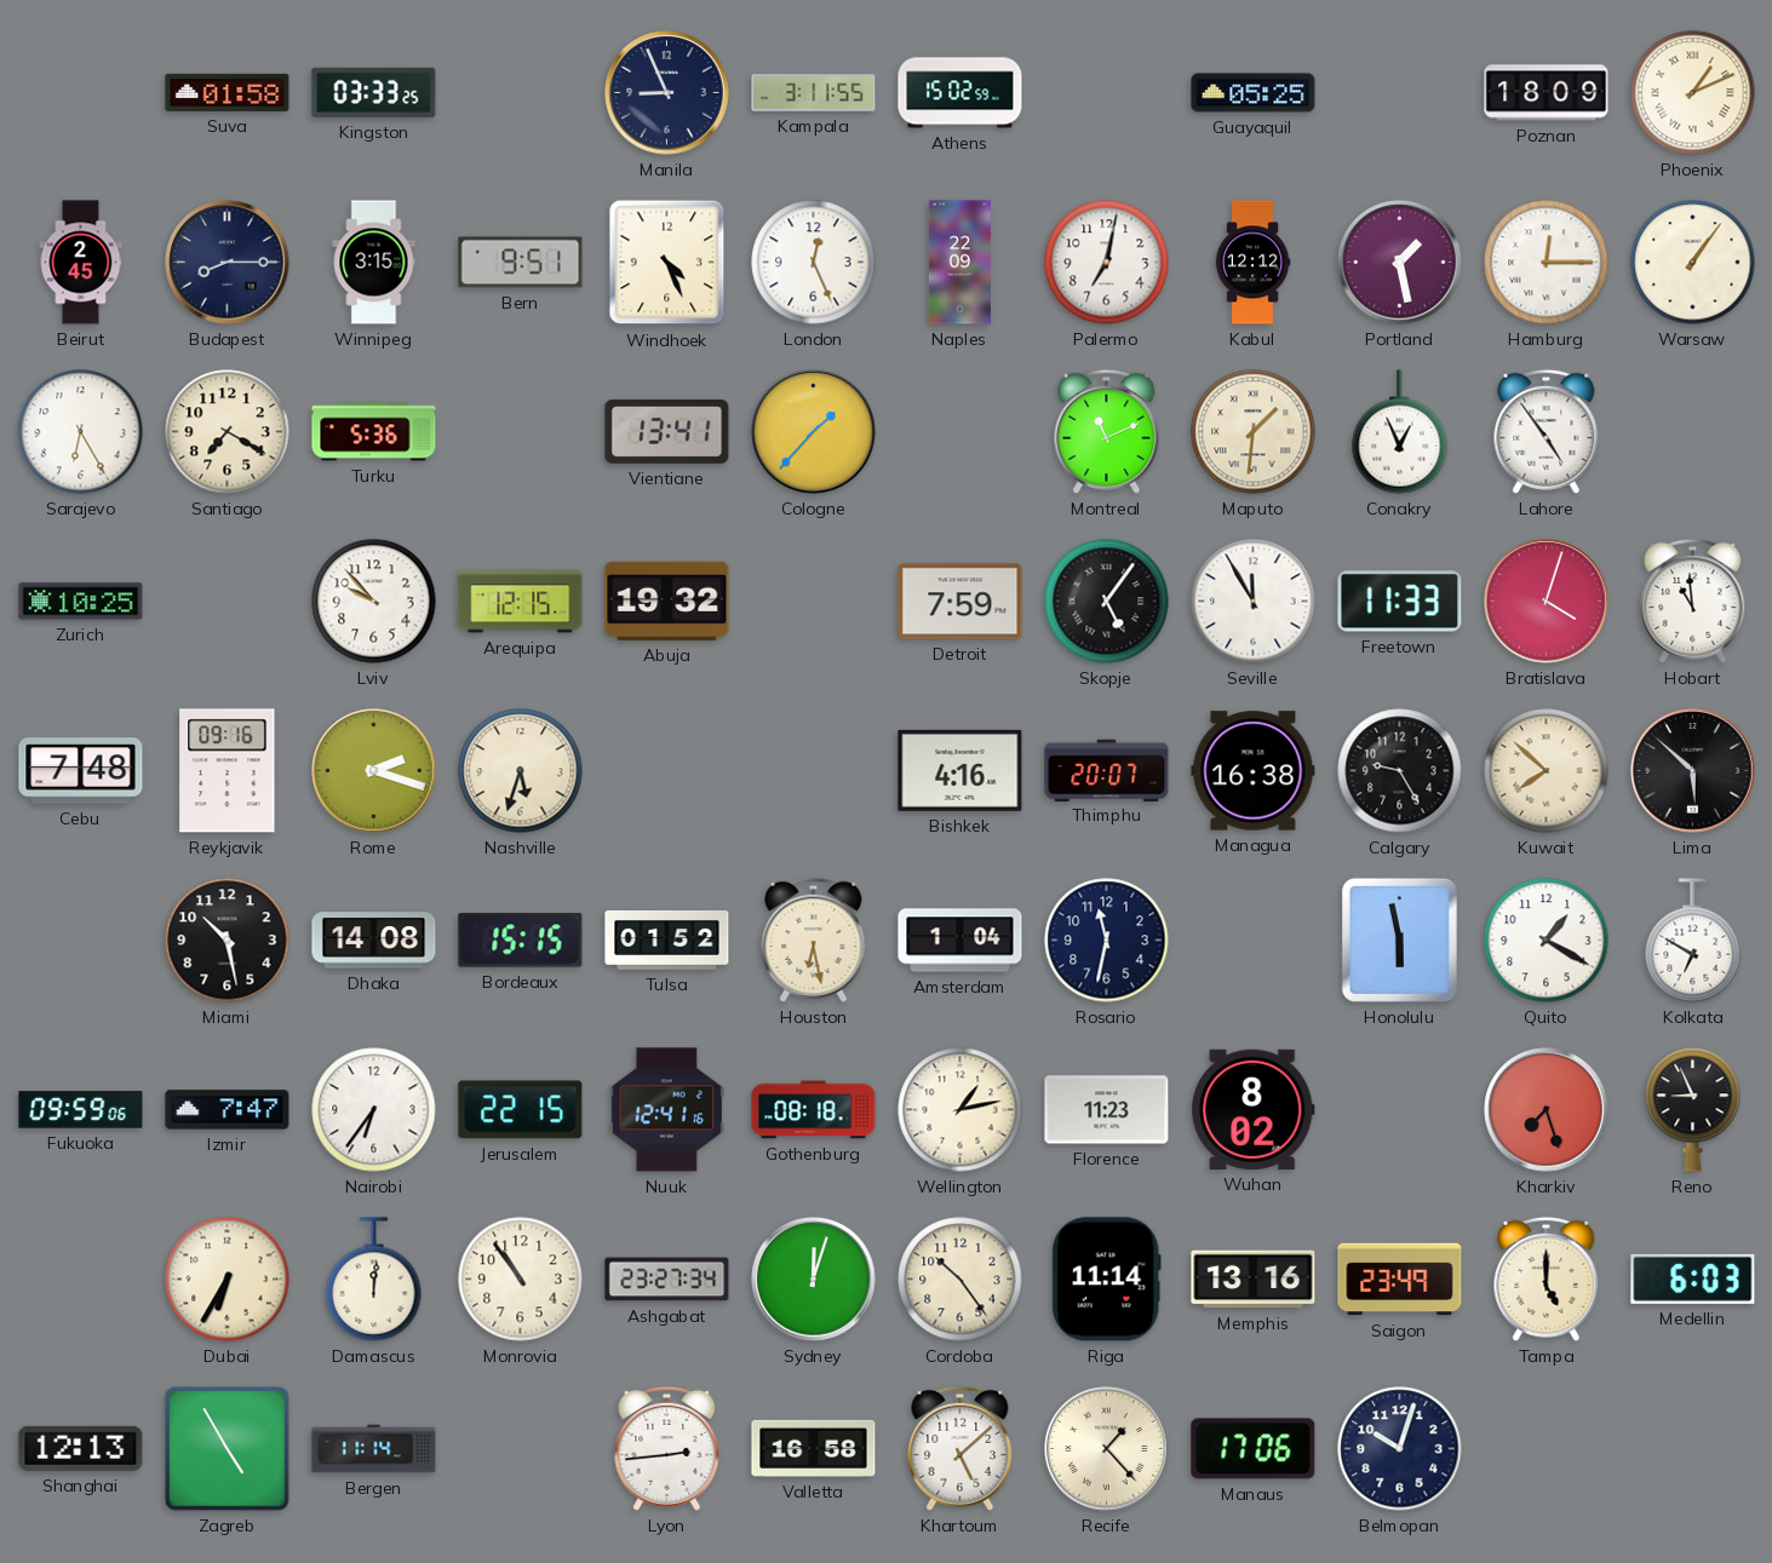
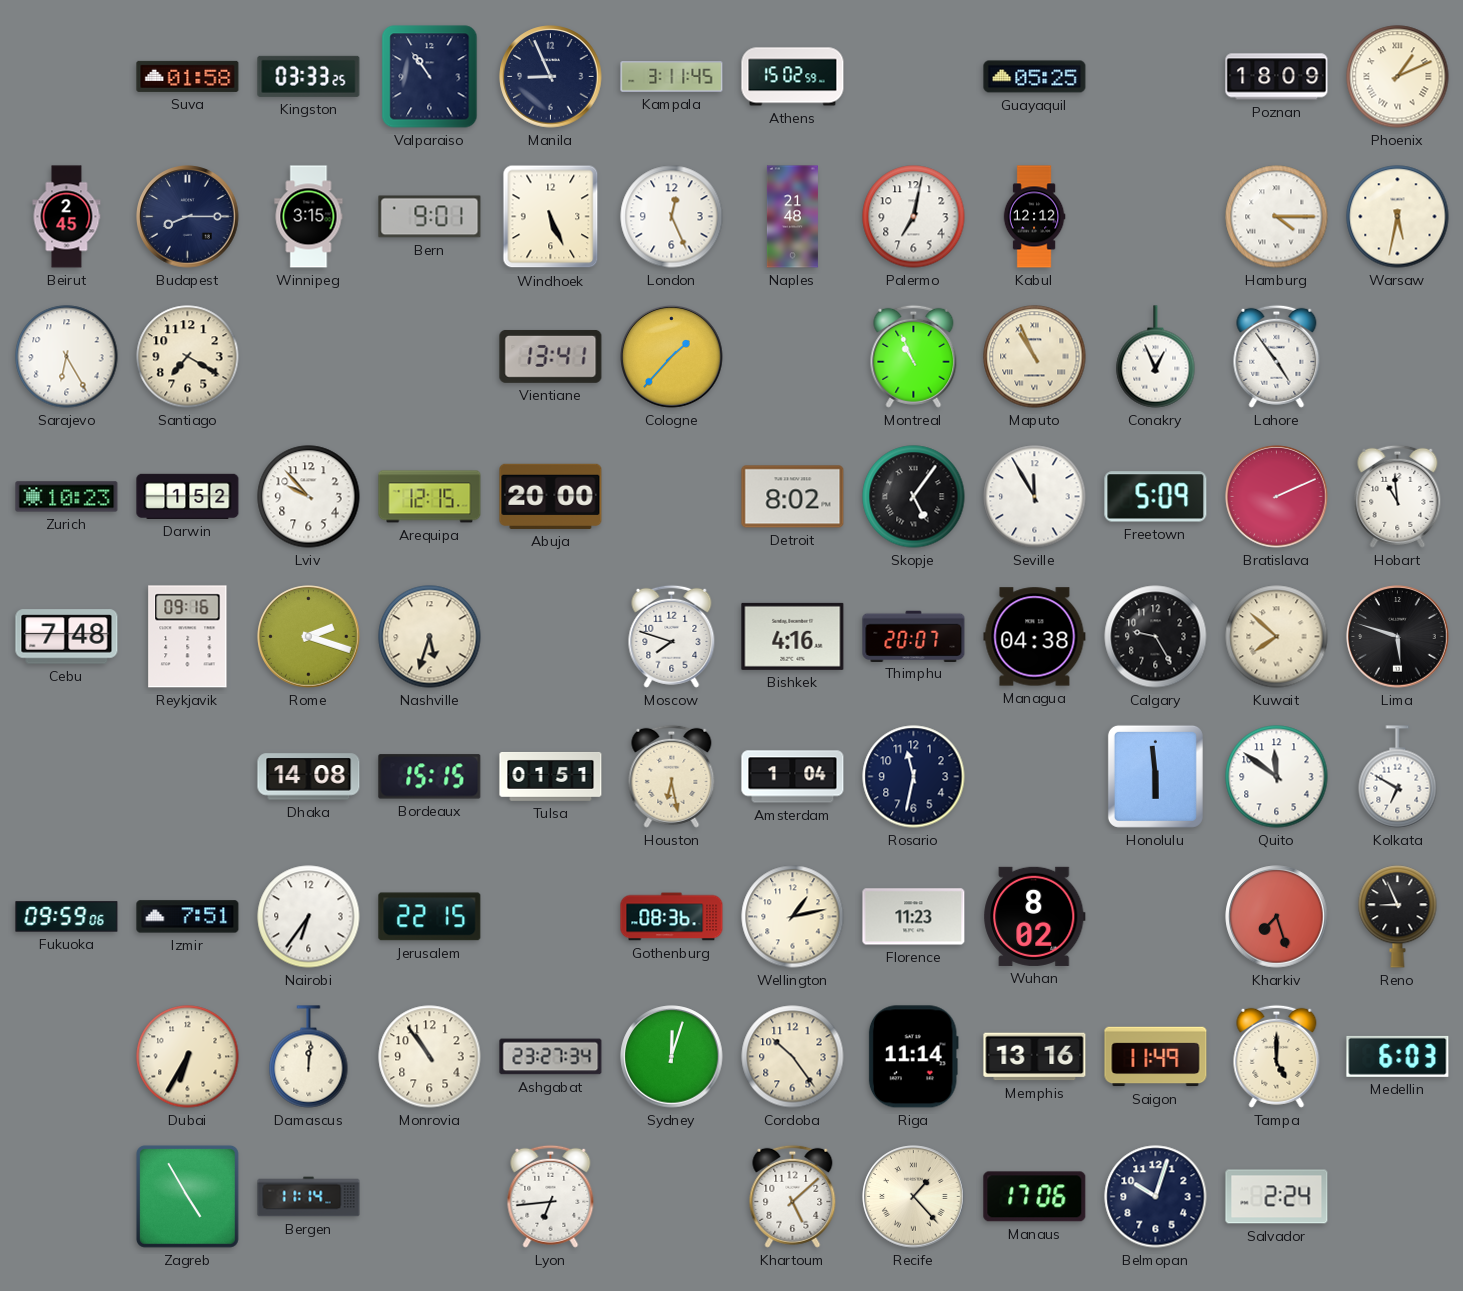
Valparaiso: none -> 10:54
Kampala: 3:11:55 -> 3:11:45
Bern: 9:51 -> 9:01
Windhoek: 4:26 -> 5:26
Naples: 22:09 -> 21:48
Portland: 1:28 -> none
Hamburg: 12:15 -> 4:15
Warsaw: 1:06 -> 5:32
Turku: 5:36 -> none
Montreal: 11:11 -> 10:56
Maputo: 1:31 -> 10:56
Zurich: 10:25 -> 10:23
Darwin: none -> 1:52
Abuja: 19:32 -> 20:00
Detroit: 7:59 -> 8:02
Freetown: 11:33 -> 5:09
Bratislava: 4:03 -> 2:11
Moscow: none -> 7:48
Managua: 16:38 -> 04:38
Lima: 5:52 -> 5:48
Miami: 10:28 -> none
Tulsa: 01:52 -> 01:51
Honolulu: 5:58 -> 5:59
Quito: 1:20 -> 11:51
Izmir: 7:47 -> 7:51
Nuuk: 12:41 -> none
Gothenburg: 08:18 -> 08:36
Saigon: 23:49 -> 11:49
Shanghai: 12:13 -> none
Lyon: 2:44 -> 6:44
Valletta: 16:58 -> none
Salvador: none -> 2:24
